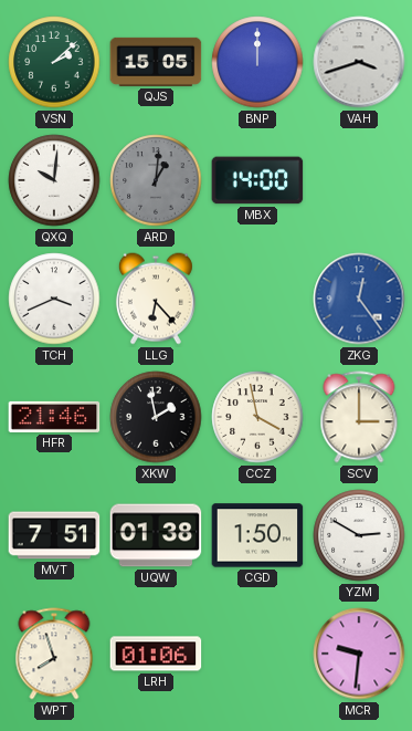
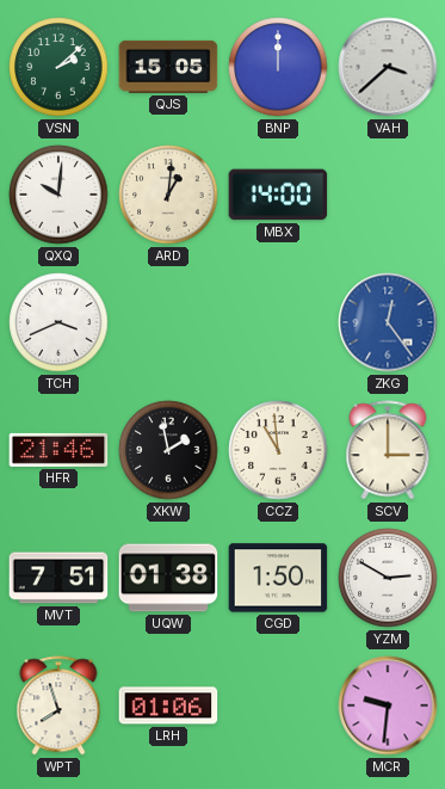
VAH: 3:42 -> 3:38
ARD dial: grey -> cream
LLG: 6:23 -> none
CCZ: 3:58 -> 10:59
